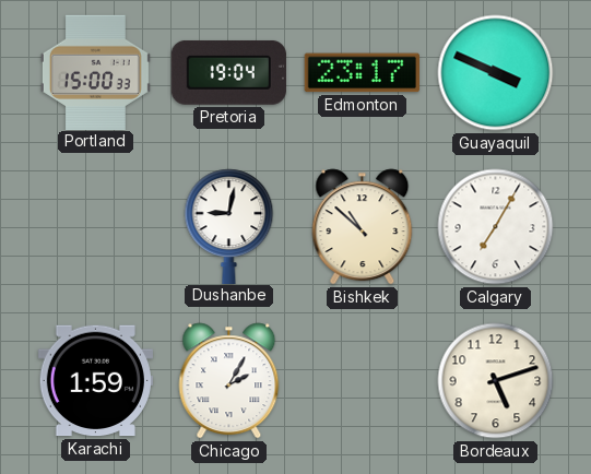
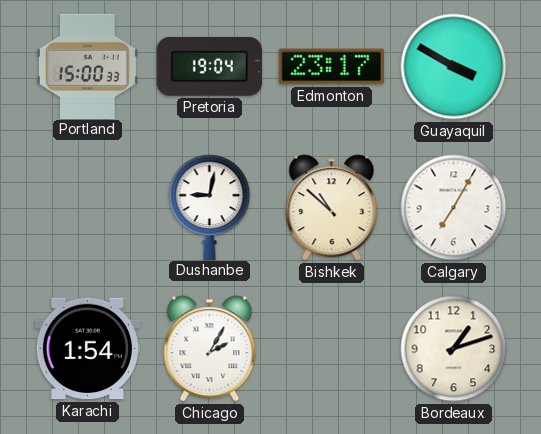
Guayaquil: 3:49 -> 3:50
Karachi: 1:59 -> 1:54
Bordeaux: 5:12 -> 1:12
